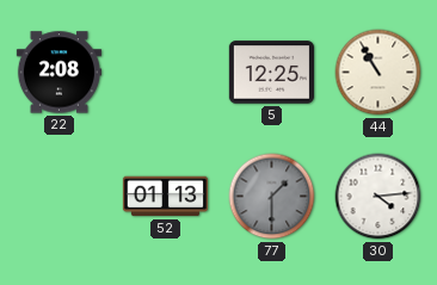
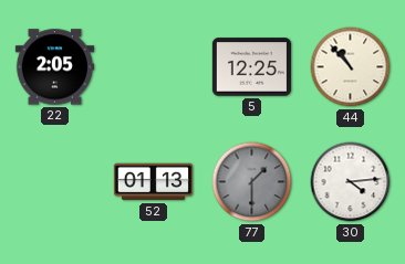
22: 2:08 -> 2:05
44: 10:55 -> 10:53
